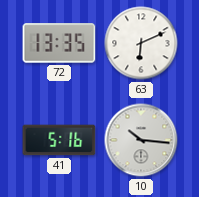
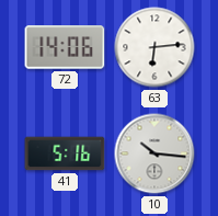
72: 13:35 -> 14:06
63: 6:11 -> 6:14
